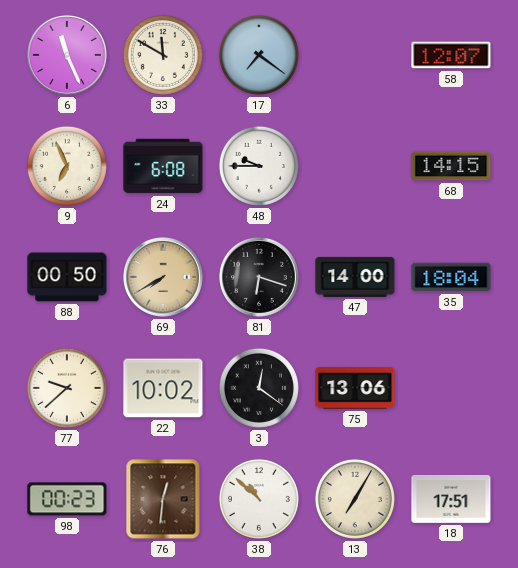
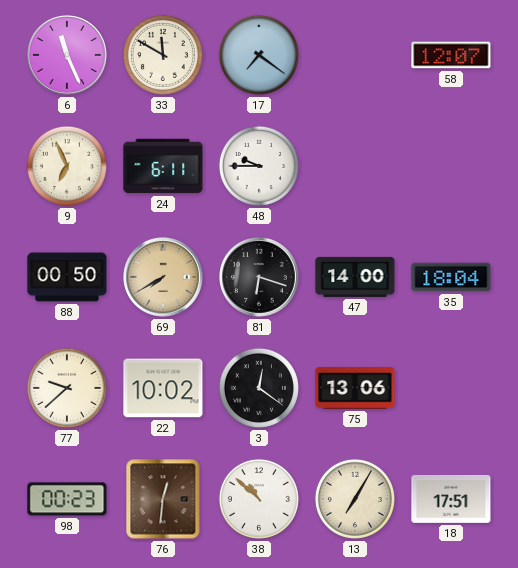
24: 6:08 -> 6:11
68: 14:15 -> none
